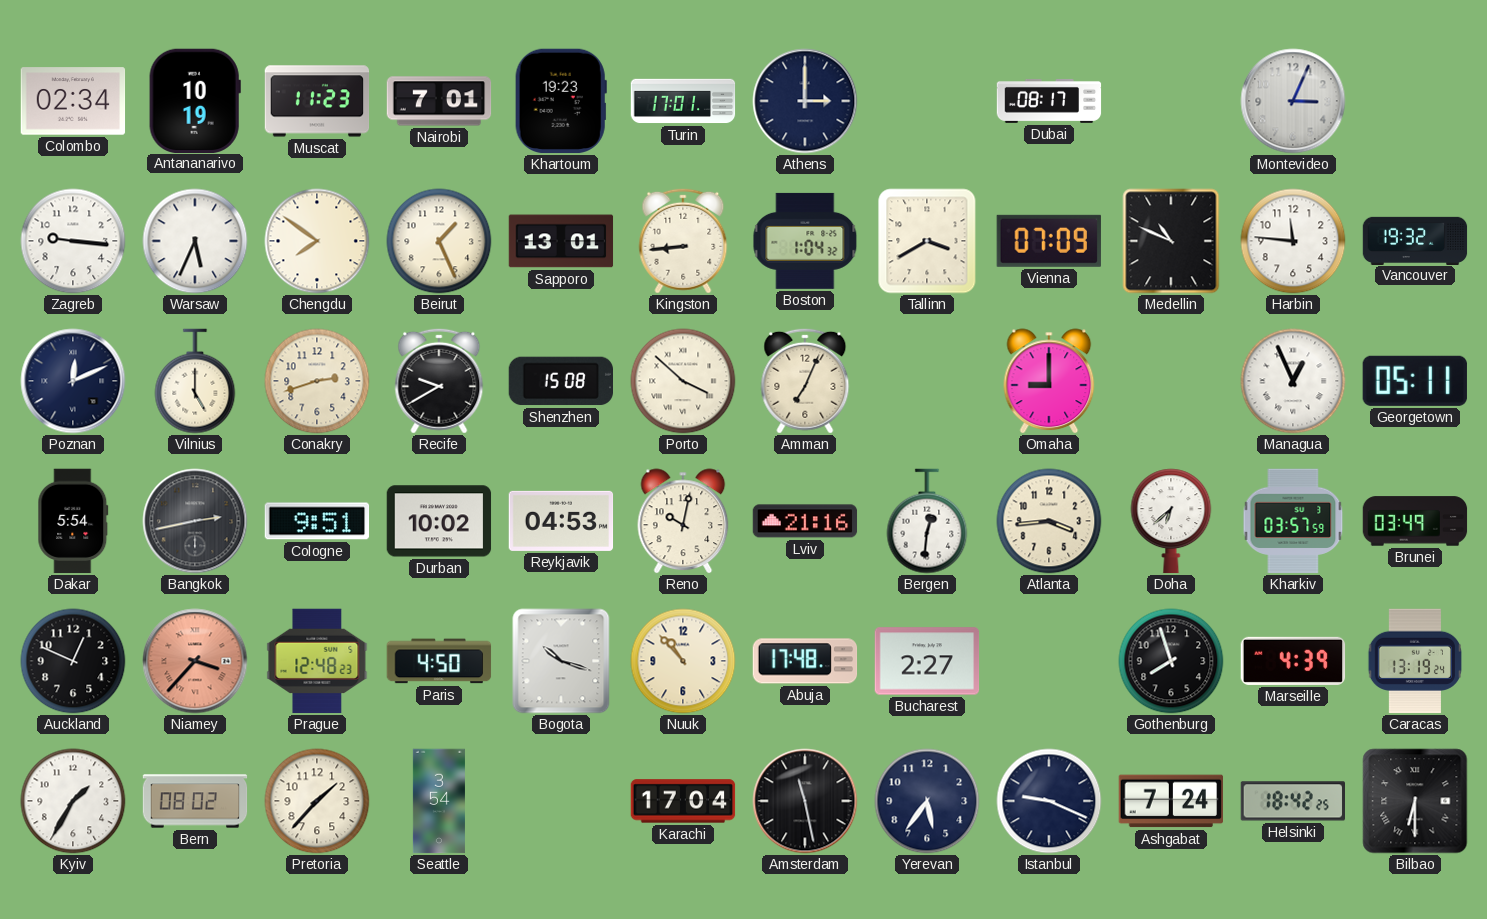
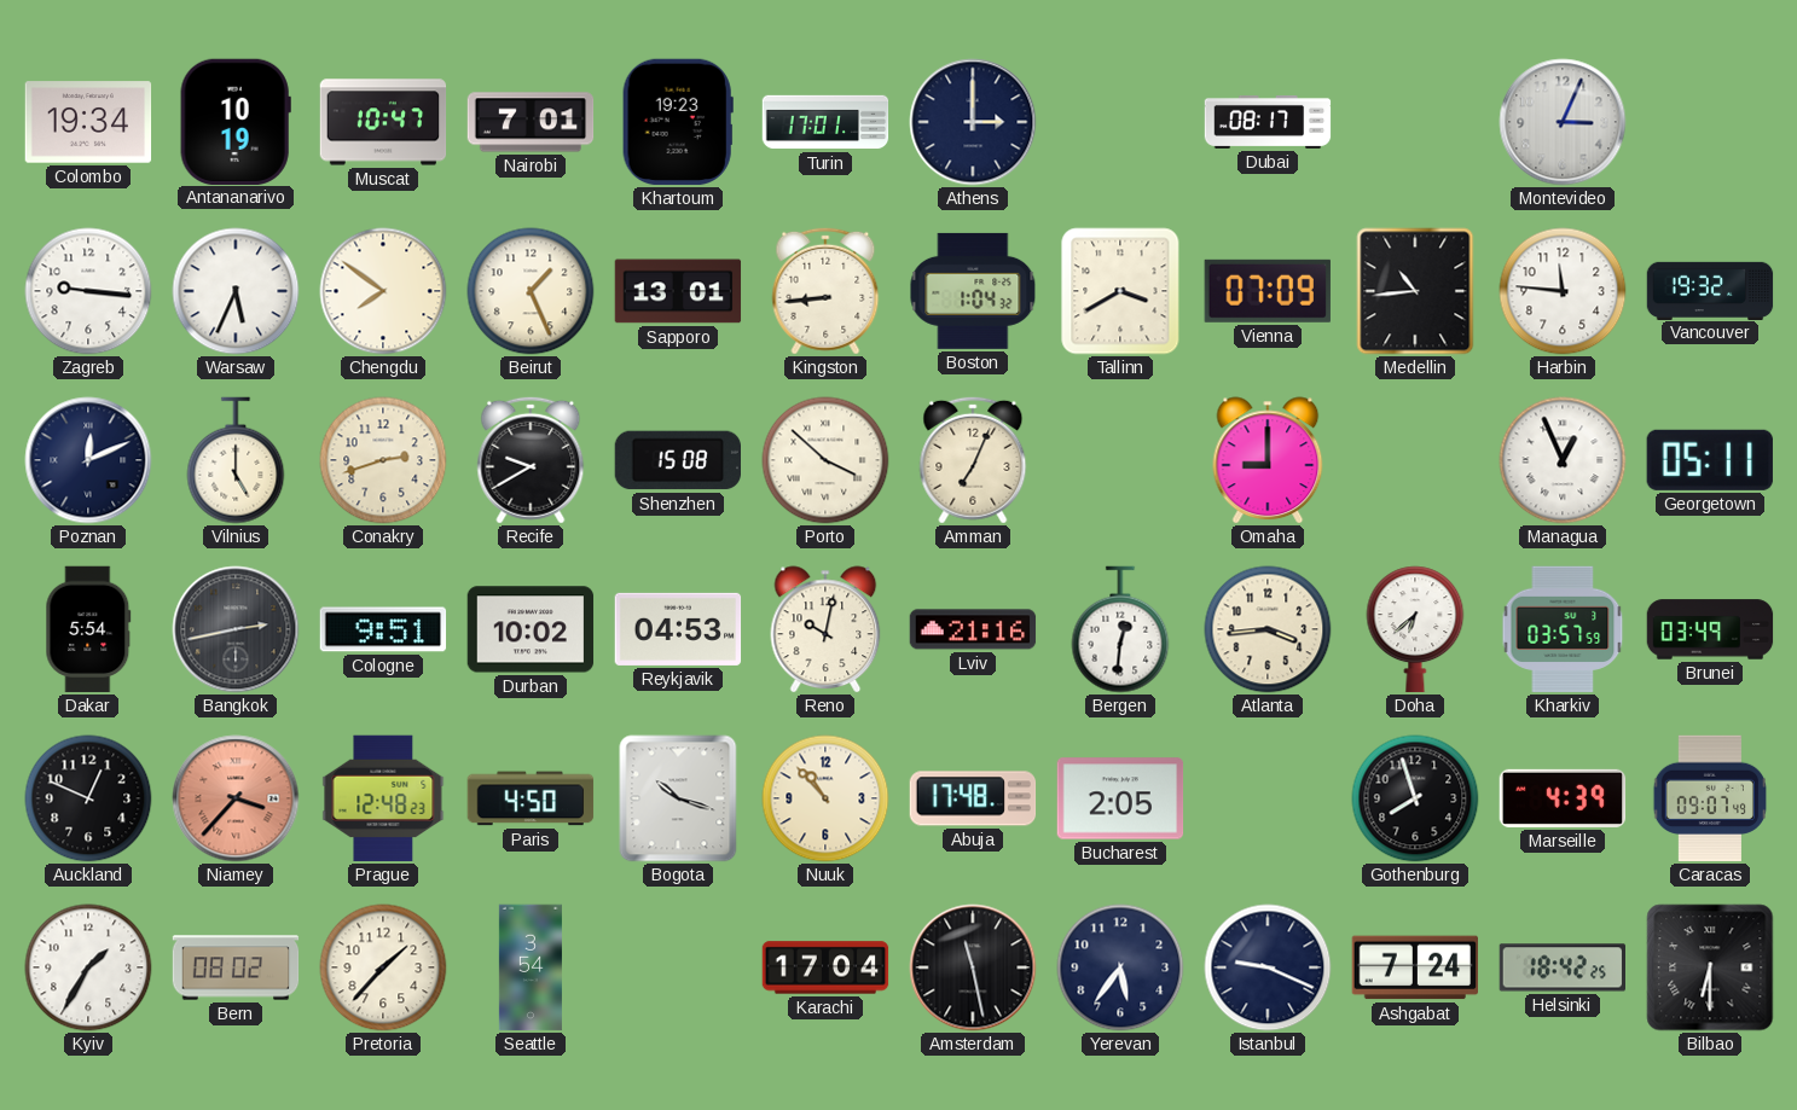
Colombo: 02:34 -> 19:34
Muscat: 11:23 -> 10:47
Medellin: 10:49 -> 10:44
Bucharest: 2:27 -> 2:05
Caracas: 13:19 -> 09:07
